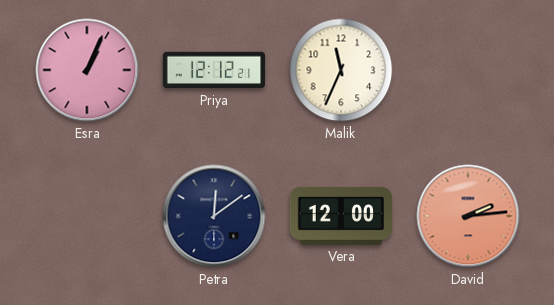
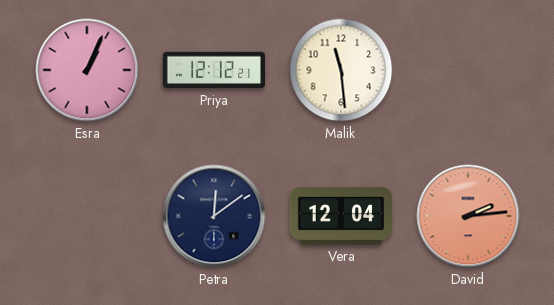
Malik: 11:34 -> 11:29
Vera: 12:00 -> 12:04
